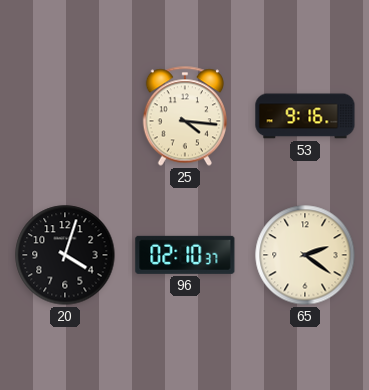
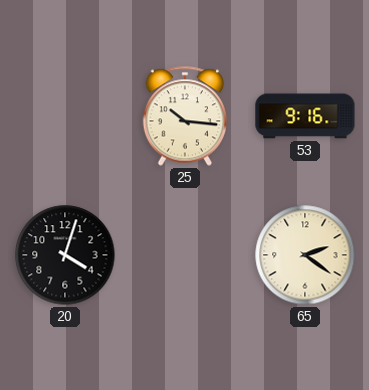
25: 4:16 -> 10:16
96: 02:10 -> none
